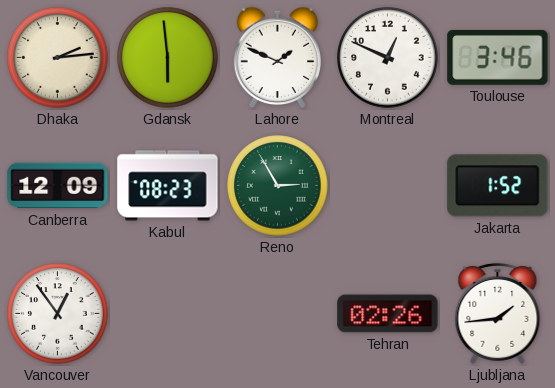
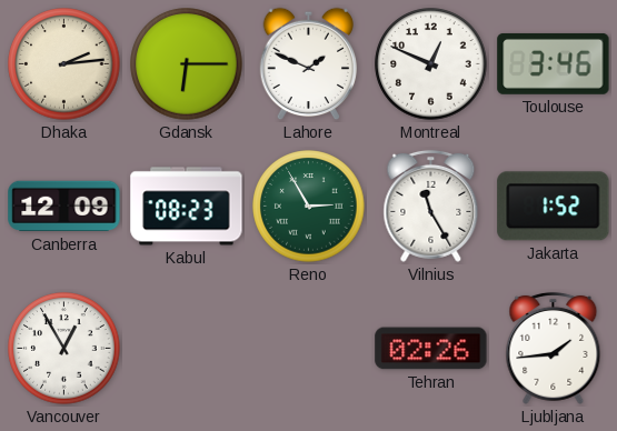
Gdansk: 5:59 -> 6:15
Vilnius: none -> 11:25
Vancouver: 12:54 -> 12:55
